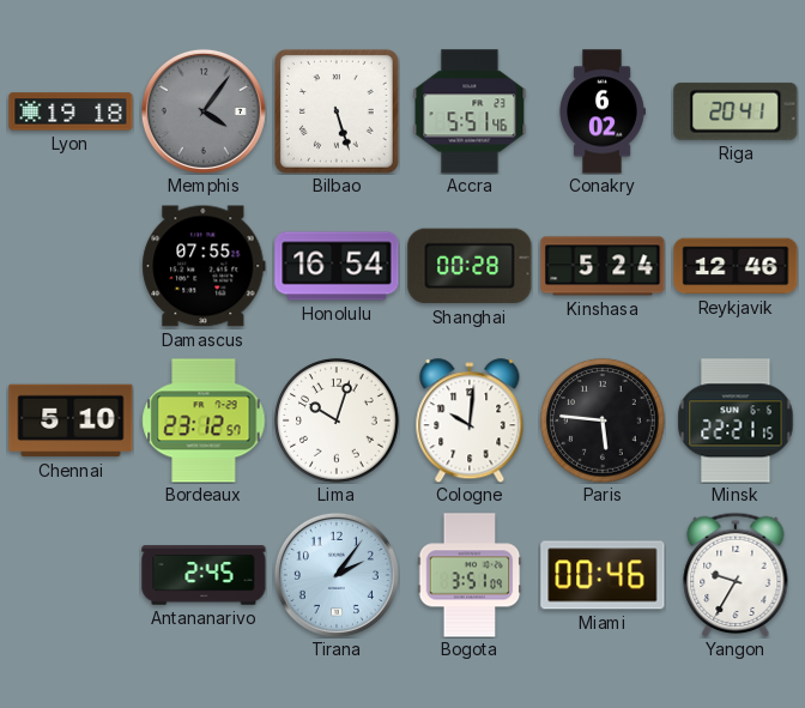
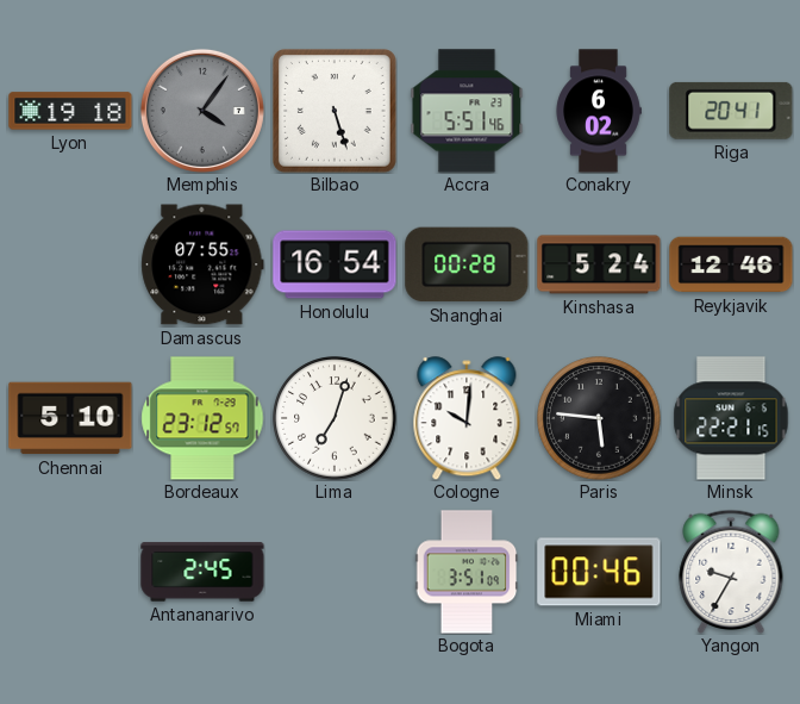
Lima: 10:03 -> 7:03
Tirana: 2:06 -> none
